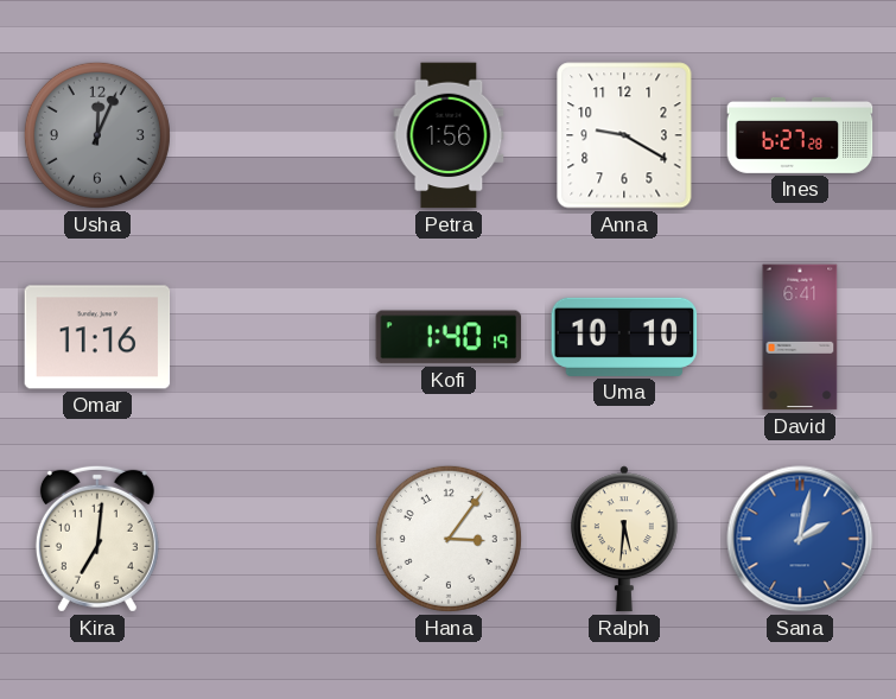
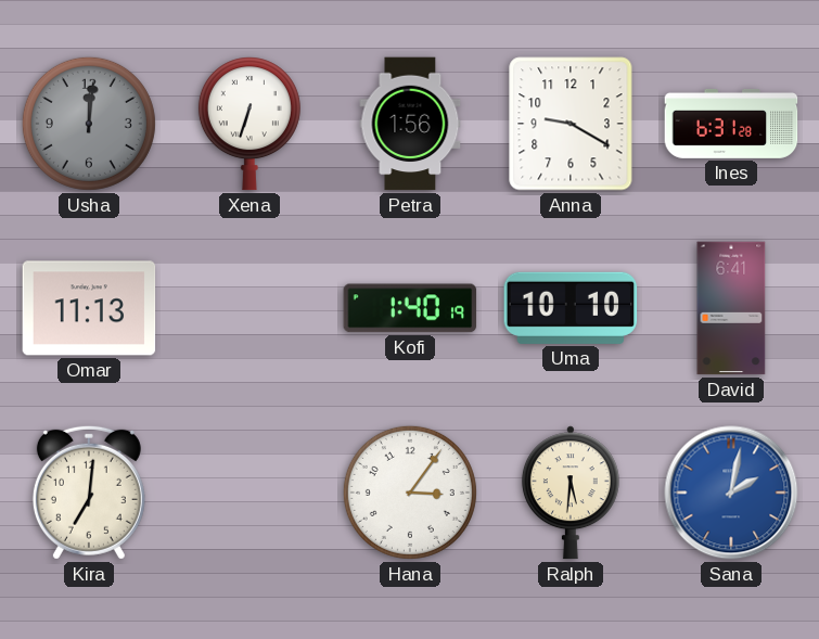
Usha: 12:04 -> 12:01
Xena: none -> 6:33
Ines: 6:27 -> 6:31
Omar: 11:16 -> 11:13
